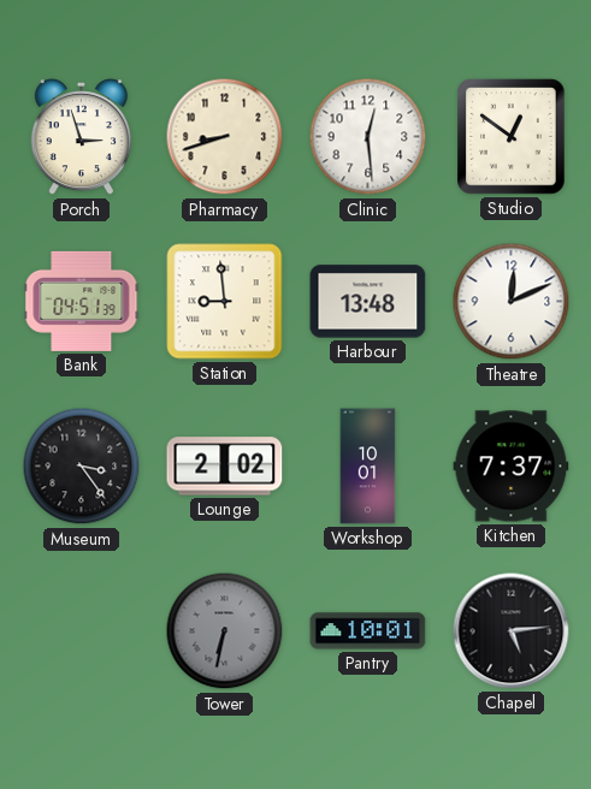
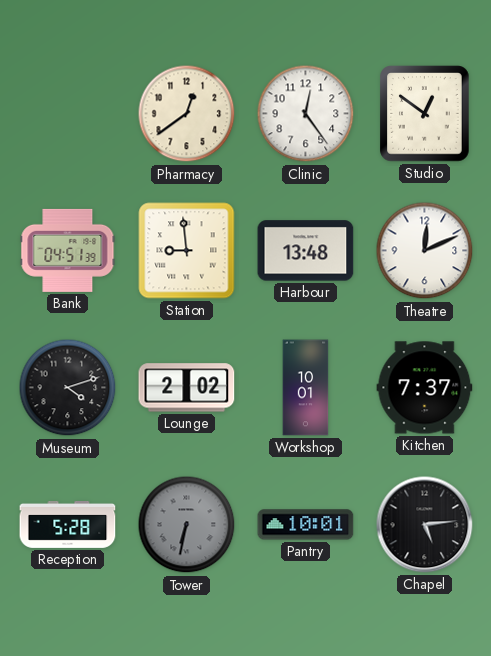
Porch: 2:57 -> none
Pharmacy: 8:42 -> 12:39
Clinic: 12:29 -> 12:24
Museum: 3:24 -> 4:12
Reception: none -> 5:28
